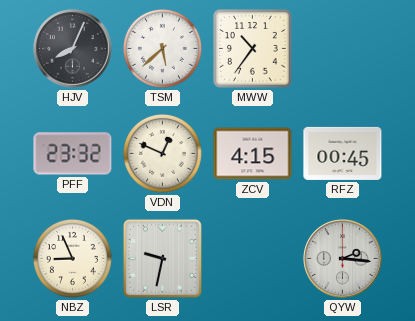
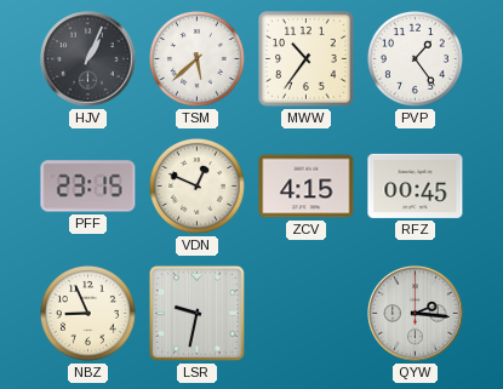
HJV: 8:04 -> 1:04
PVP: none -> 1:24
PFF: 23:32 -> 23:15
